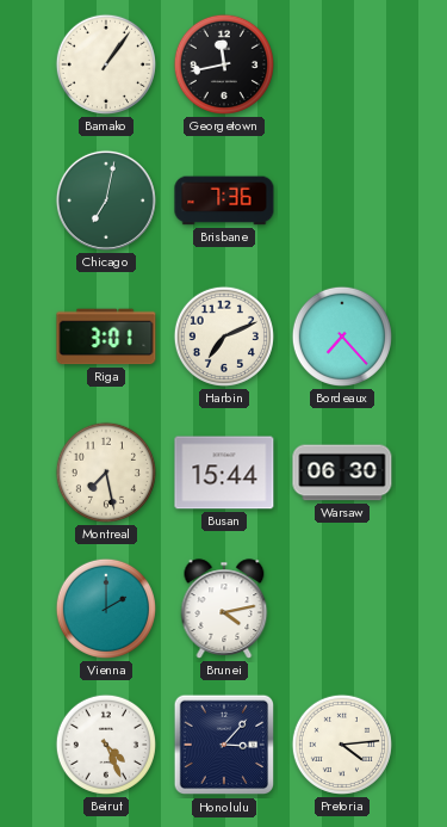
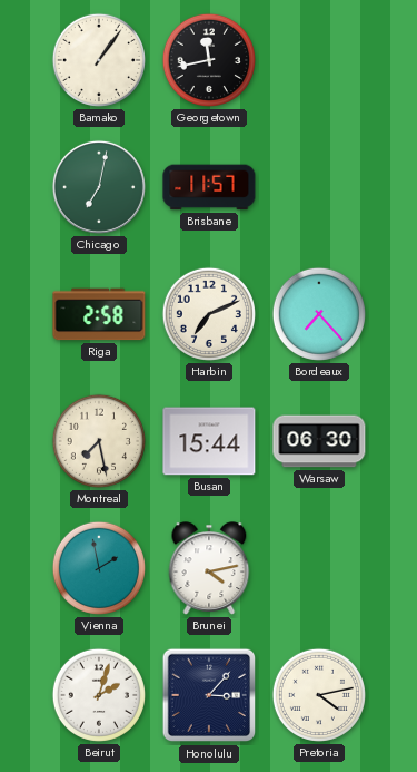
Brisbane: 7:36 -> 11:57
Riga: 3:01 -> 2:58
Vienna: 2:00 -> 1:58
Beirut: 4:26 -> 2:03
Pretoria: 4:14 -> 4:13
